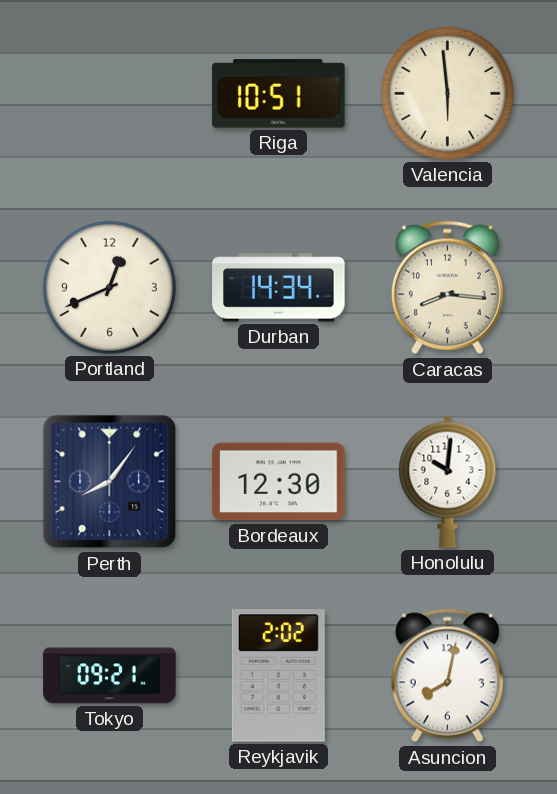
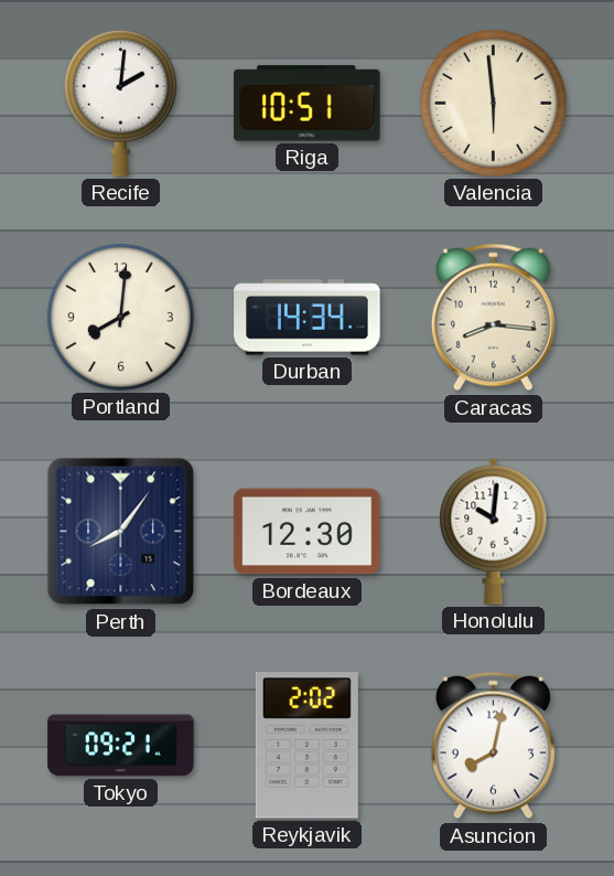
Recife: none -> 2:01
Portland: 12:41 -> 8:01
